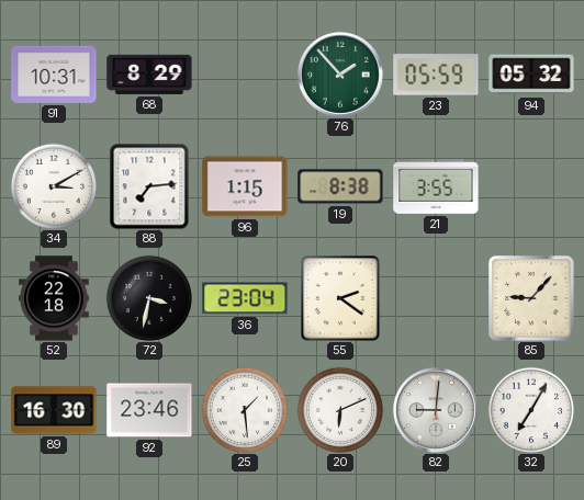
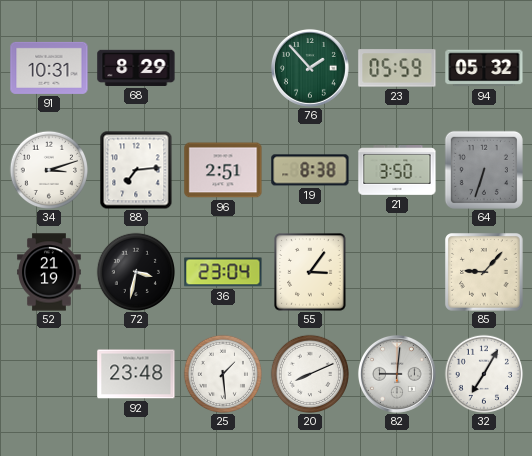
34: 3:10 -> 3:12
96: 1:15 -> 2:51
21: 3:55 -> 3:50
64: none -> 6:33
52: 22:18 -> 21:19
55: 2:21 -> 3:06
89: 16:30 -> none
92: 23:46 -> 23:48
20: 6:11 -> 8:11
